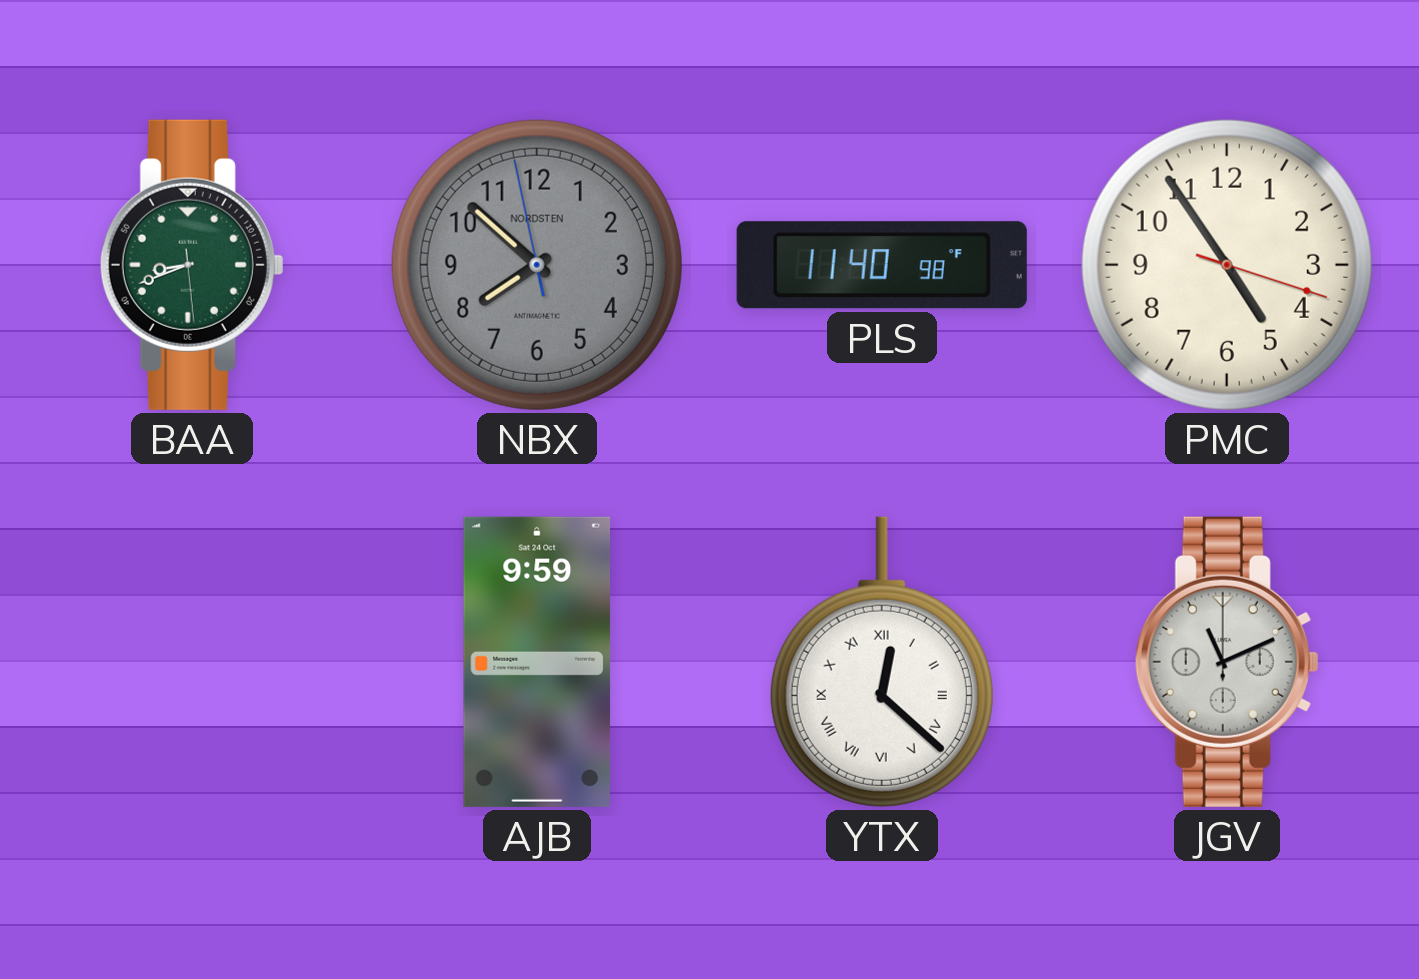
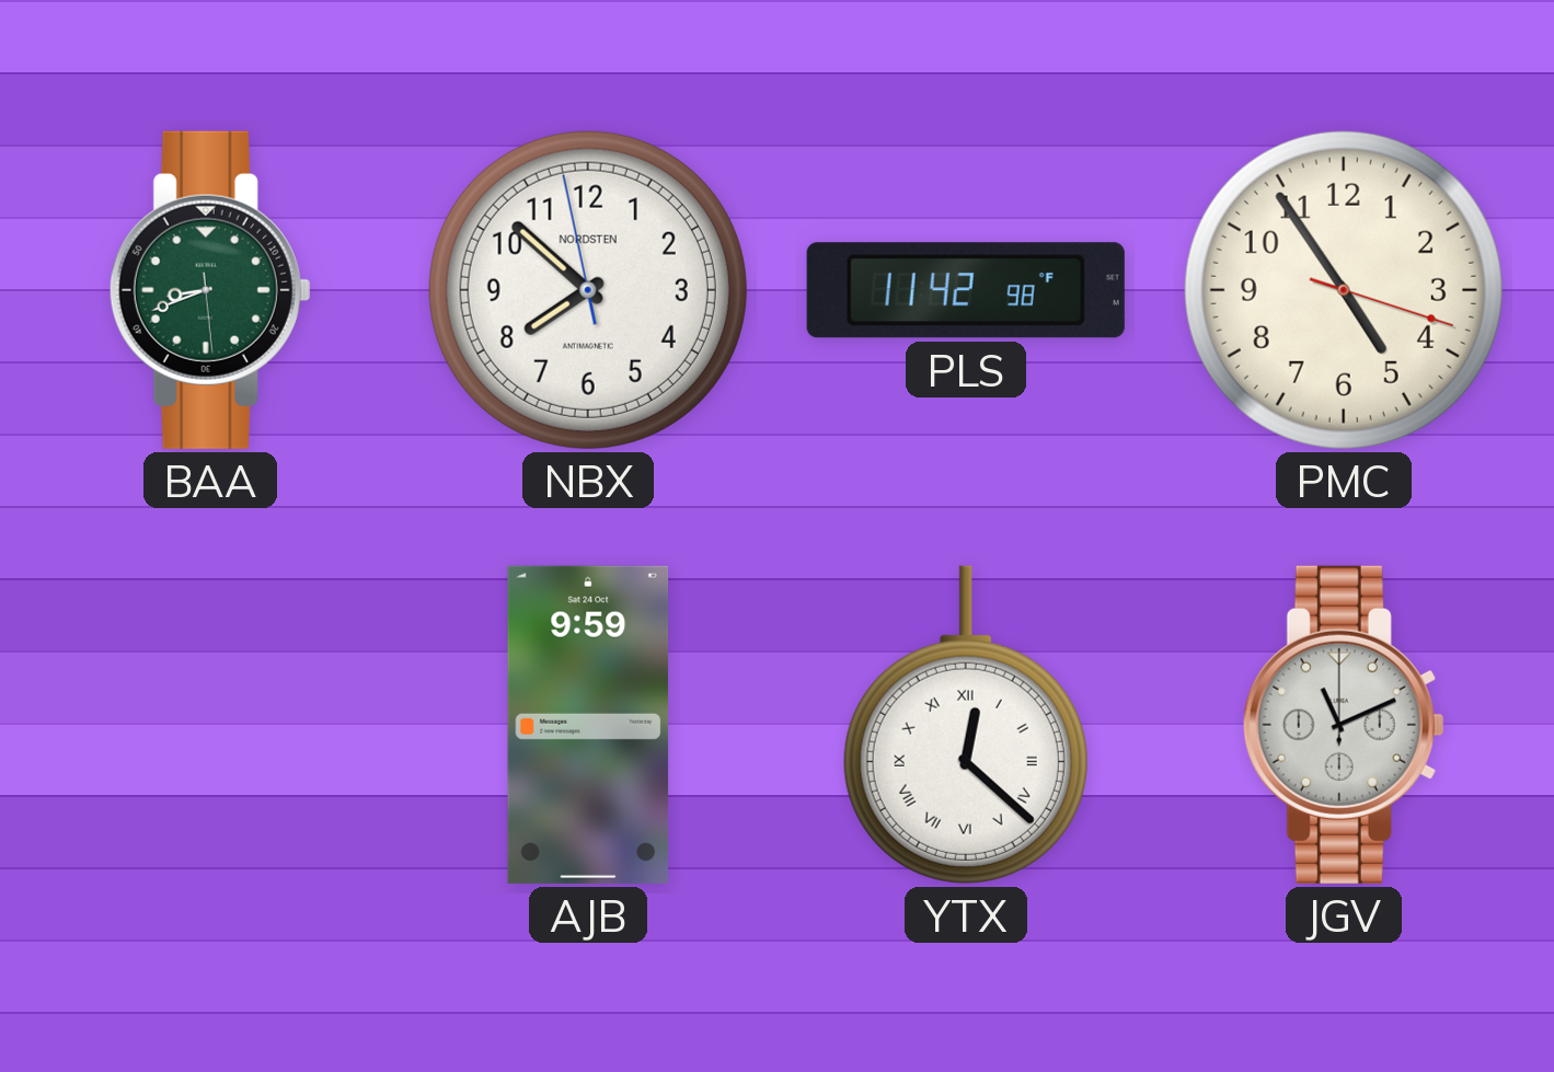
NBX dial: grey -> white
PLS: 11:40 -> 11:42
